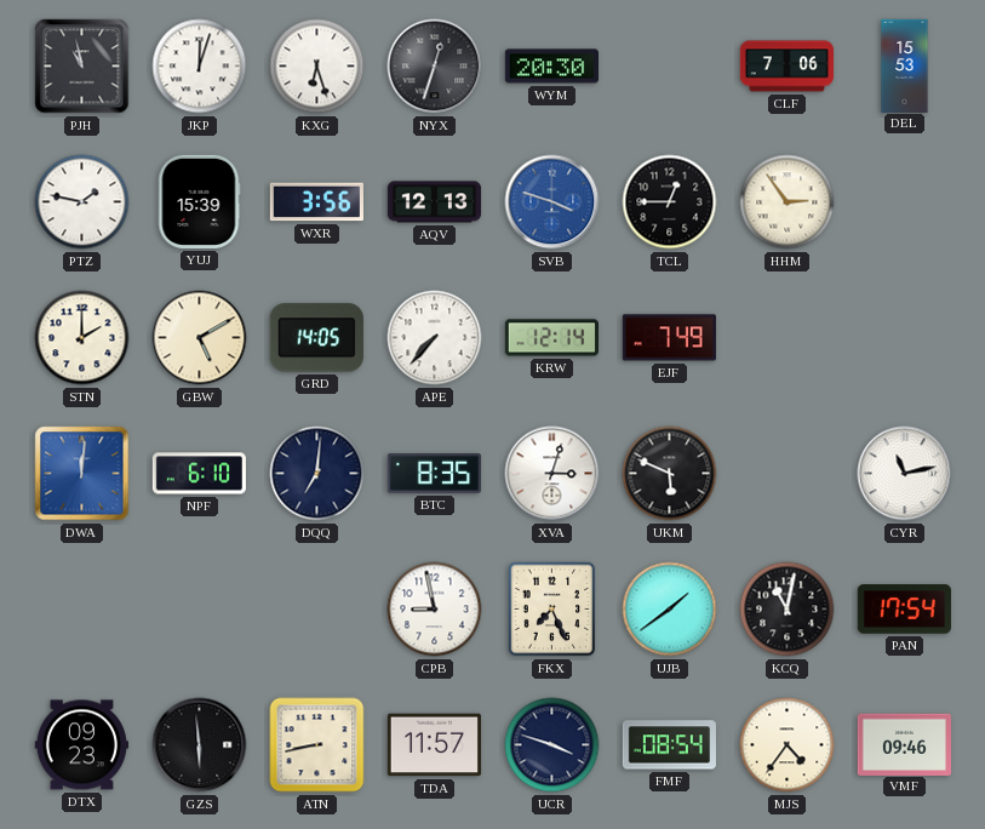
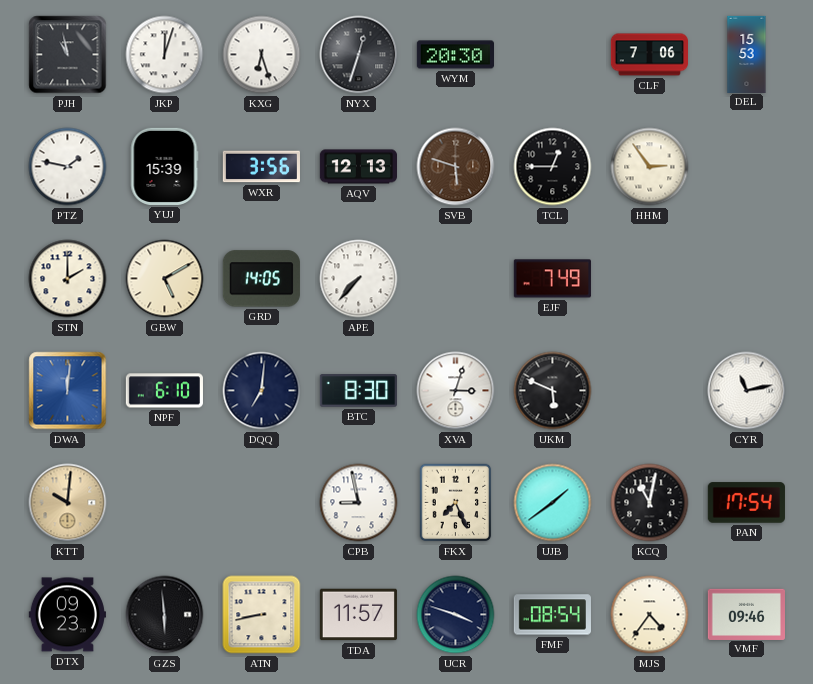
SVB: 3:48 -> 5:48
SVB dial: blue -> brown
KRW: 12:14 -> none
BTC: 8:35 -> 8:30
KTT: none -> 10:01
